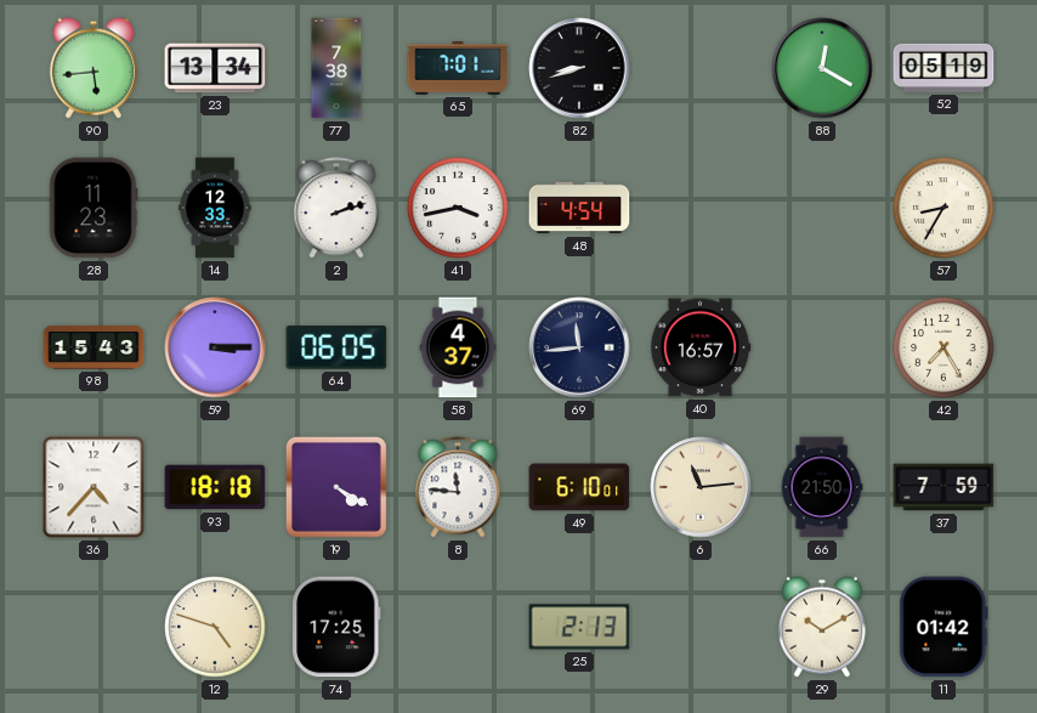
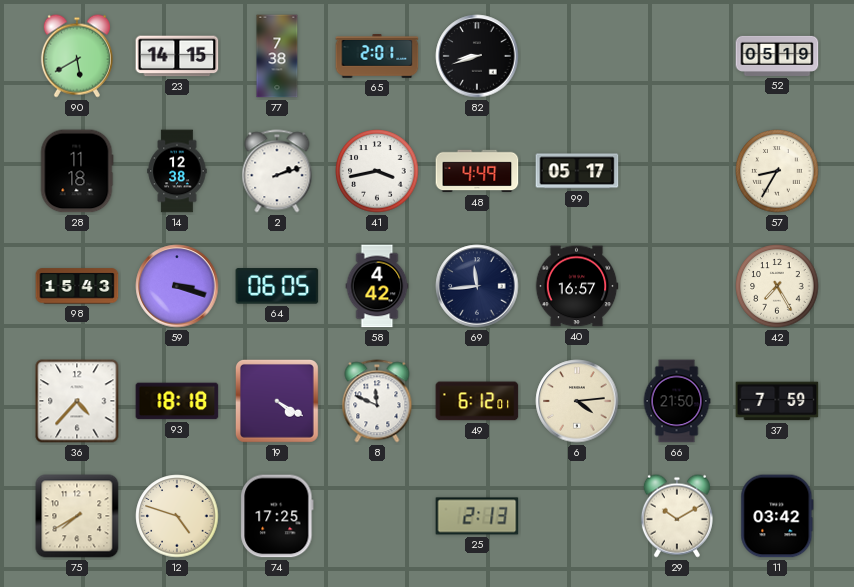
90: 5:44 -> 5:40
23: 13:34 -> 14:15
65: 7:01 -> 2:01
88: 12:20 -> none
28: 11:23 -> 11:18
14: 12:33 -> 12:38
48: 4:54 -> 4:49
99: none -> 05:17
59: 3:15 -> 3:18
58: 4:37 -> 4:42
8: 11:46 -> 11:49
49: 6:10 -> 6:12
6: 11:14 -> 4:14
75: none -> 7:40
11: 01:42 -> 03:42
